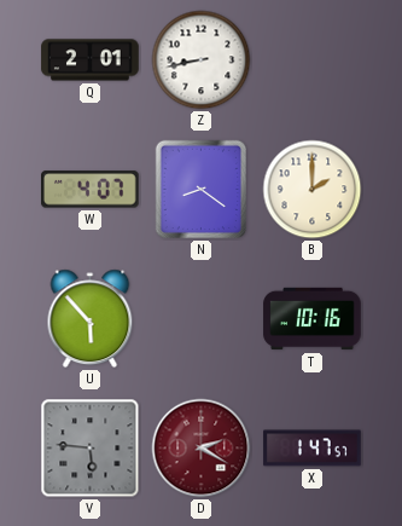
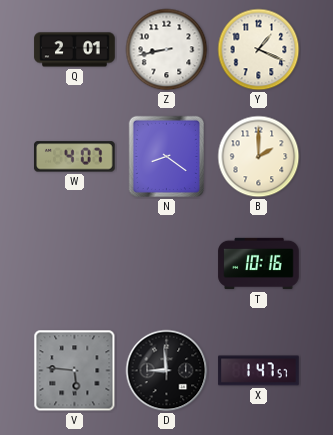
Y: none -> 1:19
U: 5:53 -> none
D: 2:20 -> 8:59
D dial: burgundy -> black
